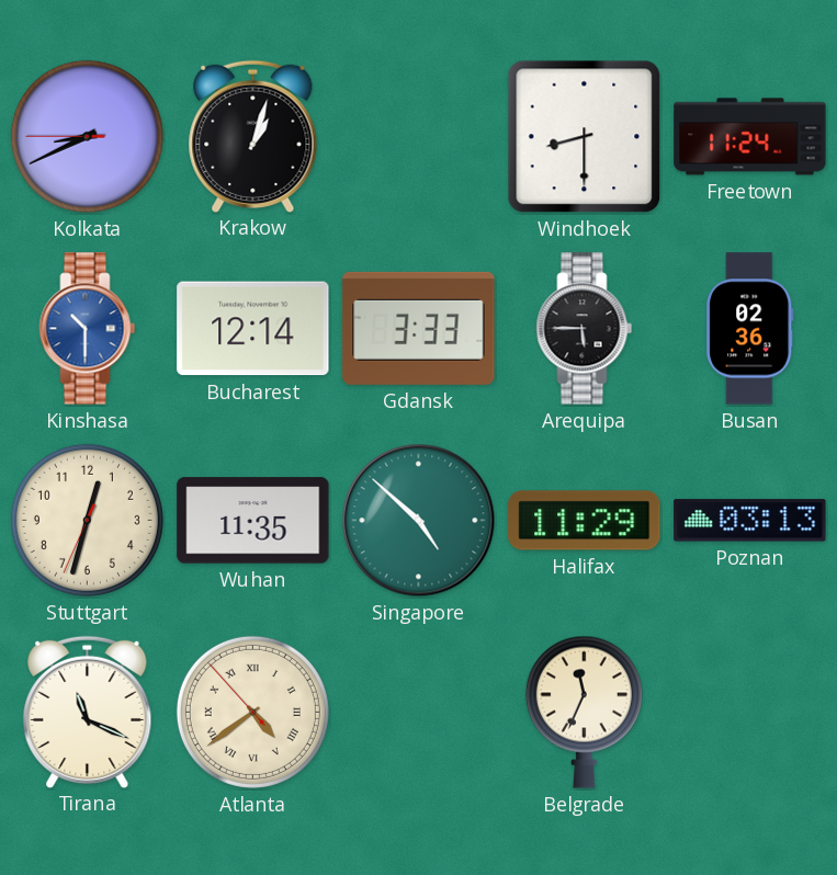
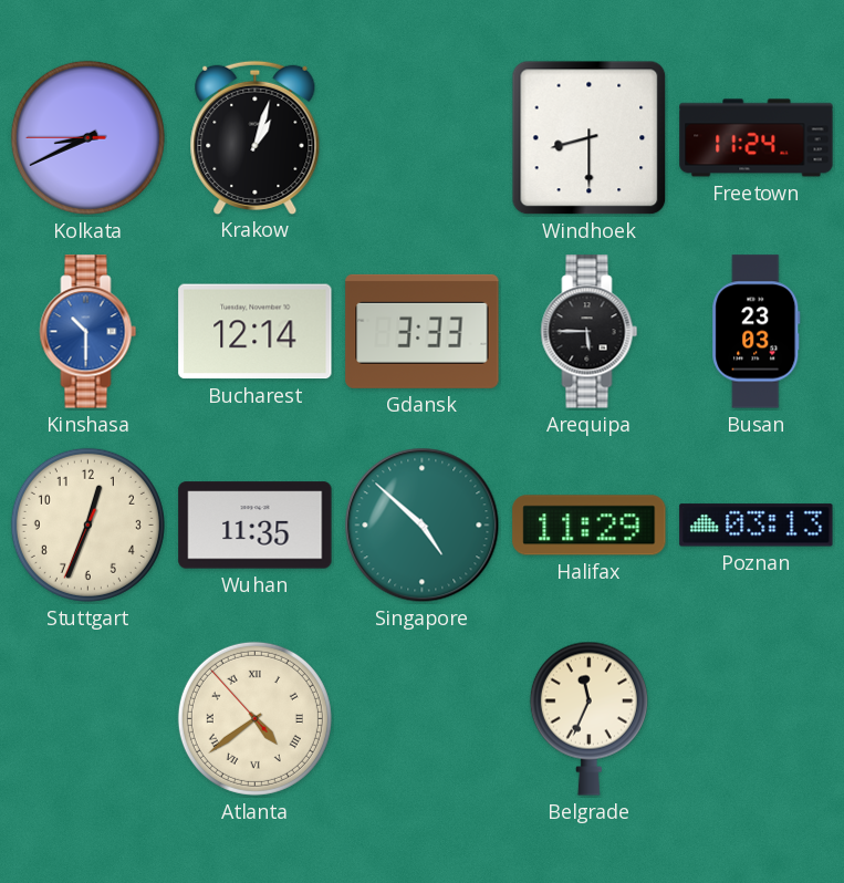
Busan: 02:36 -> 23:03
Stuttgart: 12:32 -> 12:33
Tirana: 11:19 -> none
